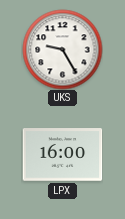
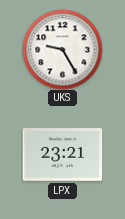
LPX: 16:00 -> 23:21
